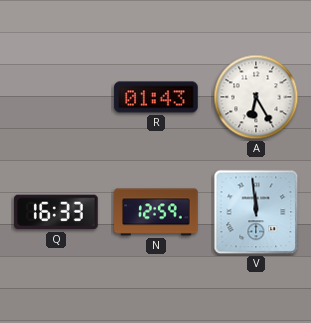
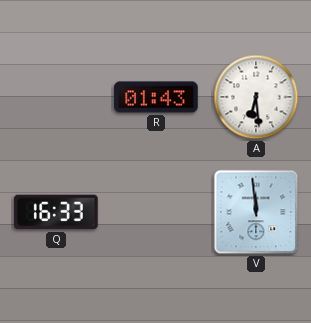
A: 6:25 -> 6:29
N: 12:59 -> none
